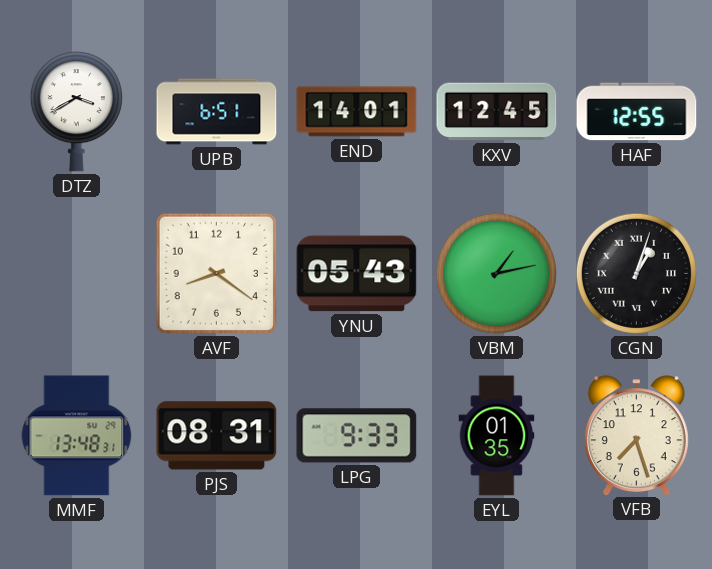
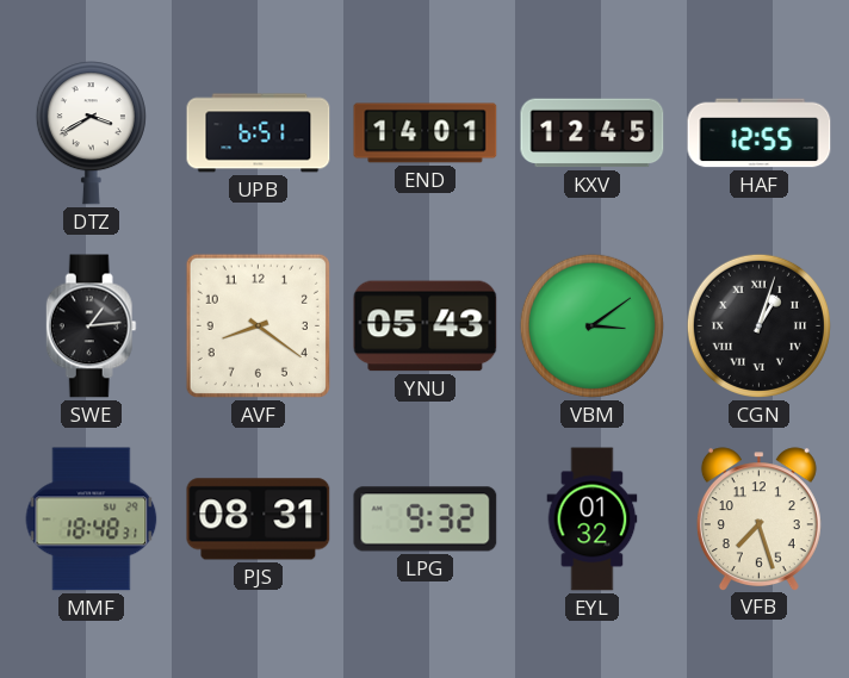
SWE: none -> 1:14
VBM: 1:13 -> 3:09
MMF: 13:48 -> 18:48
LPG: 9:33 -> 9:32
EYL: 01:35 -> 01:32
